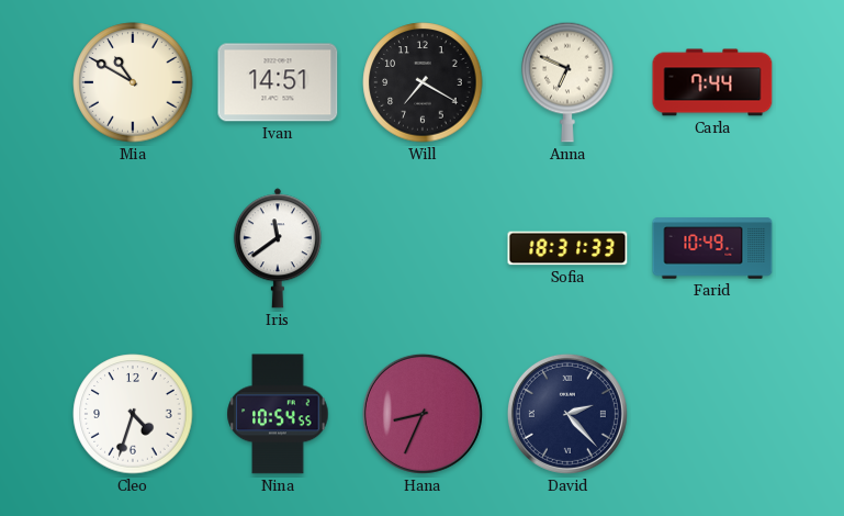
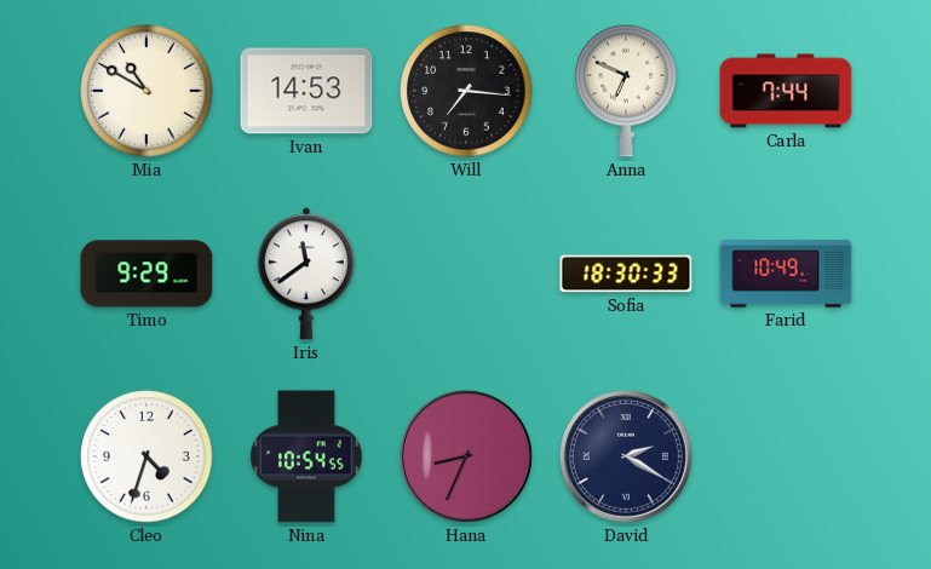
Ivan: 14:51 -> 14:53
Will: 7:20 -> 7:16
Timo: none -> 9:29
Sofia: 18:31 -> 18:30
David: 2:23 -> 2:20
